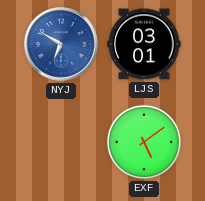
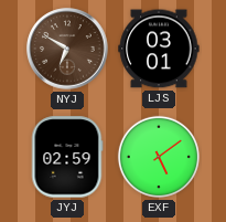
NYJ dial: blue -> brown
JYJ: none -> 02:59
